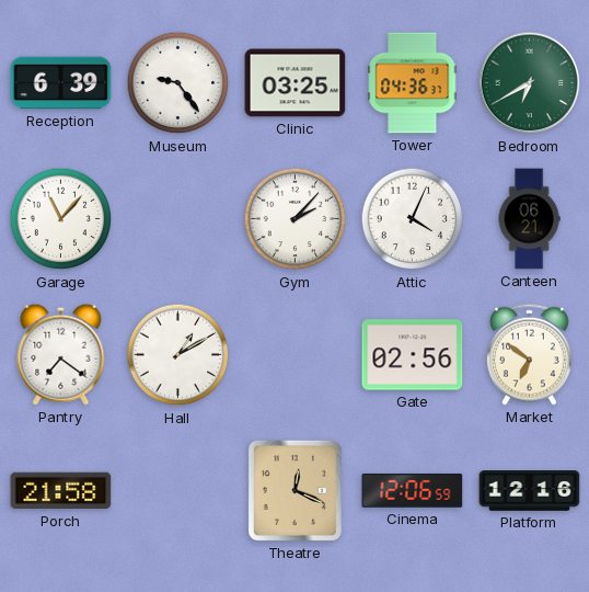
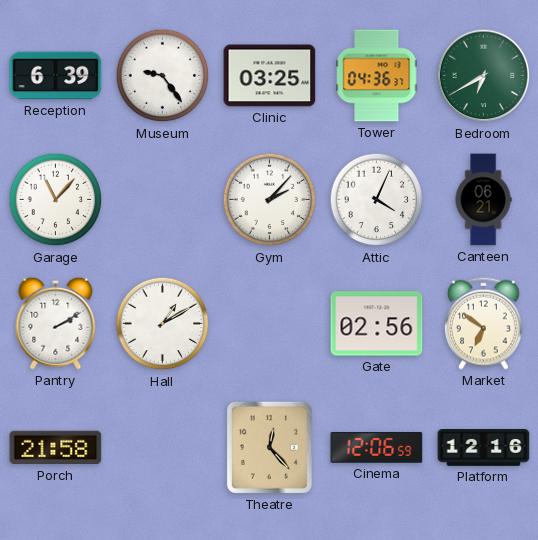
Pantry: 7:21 -> 2:10
Theatre: 12:19 -> 12:23
